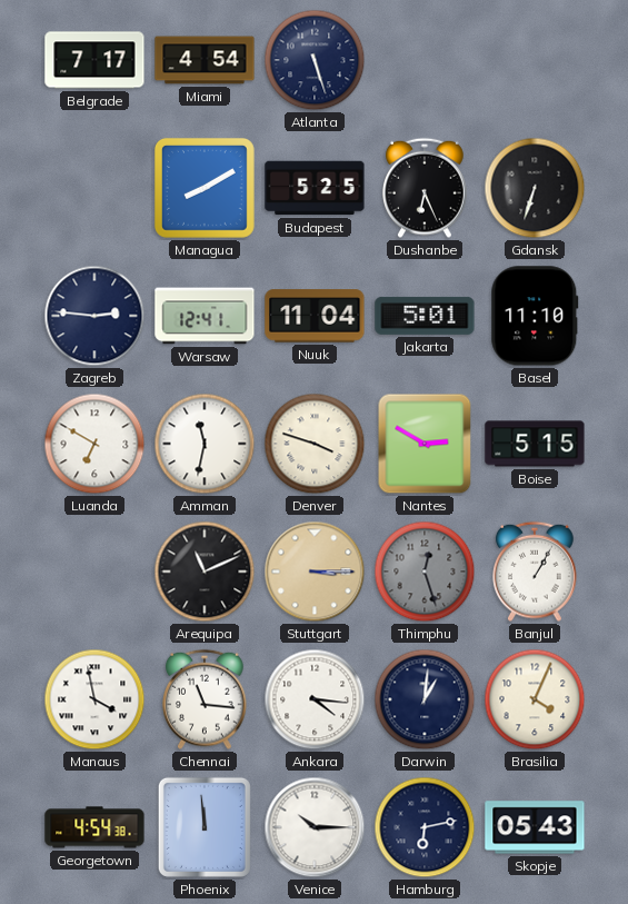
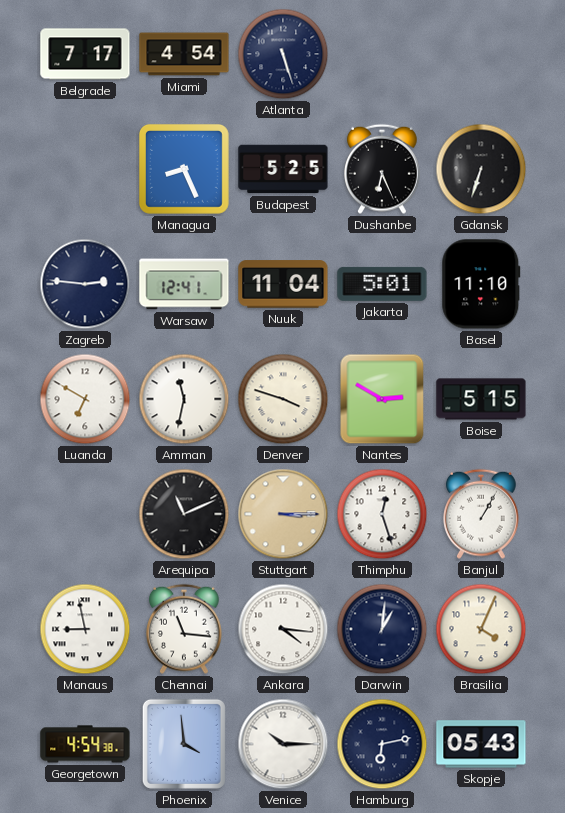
Managua: 8:10 -> 8:26
Thimphu dial: grey -> white
Manaus: 3:58 -> 8:58
Phoenix: 11:59 -> 3:59
